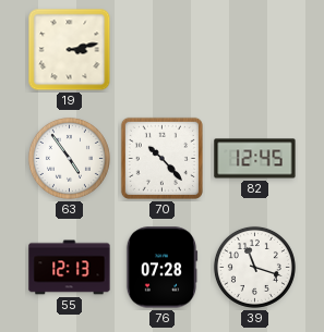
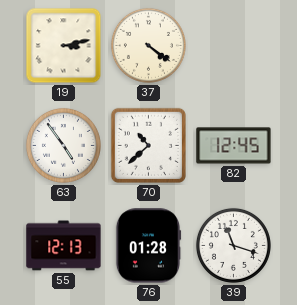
37: none -> 4:21
70: 10:23 -> 10:38
76: 07:28 -> 01:28
